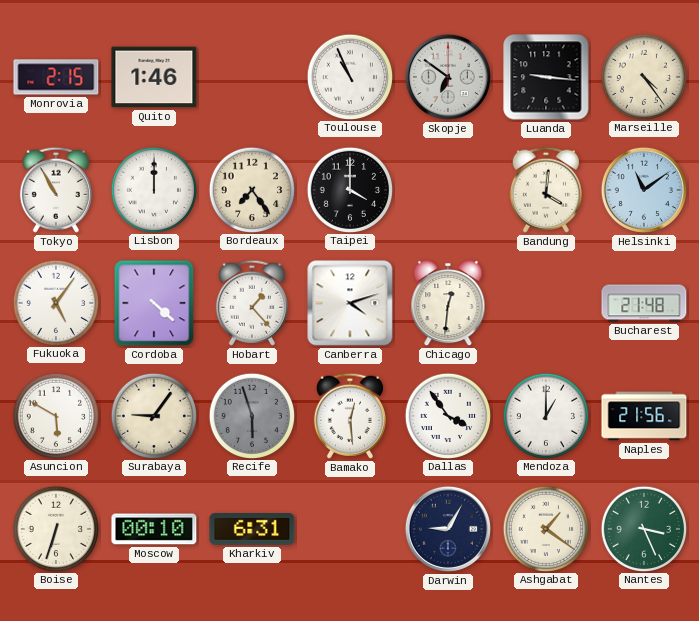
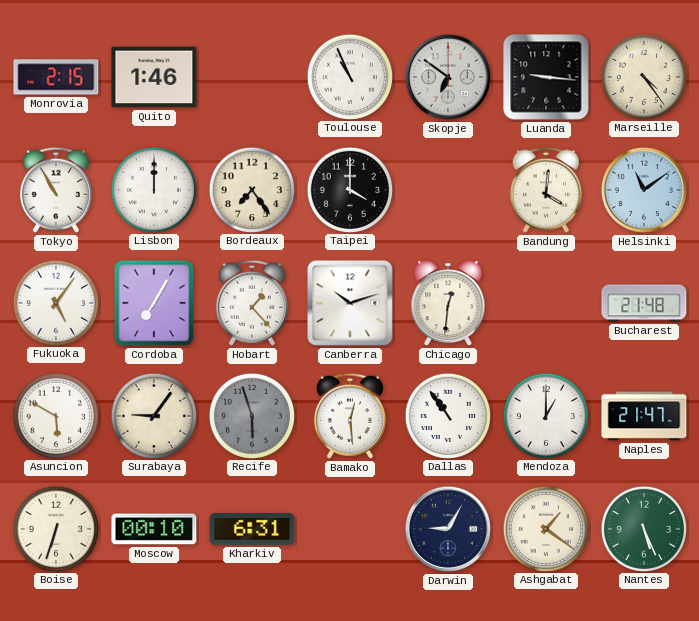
Cordoba: 4:22 -> 7:05
Canberra: 4:12 -> 10:12
Dallas: 3:54 -> 10:54
Naples: 21:56 -> 21:47
Nantes: 3:26 -> 5:26
